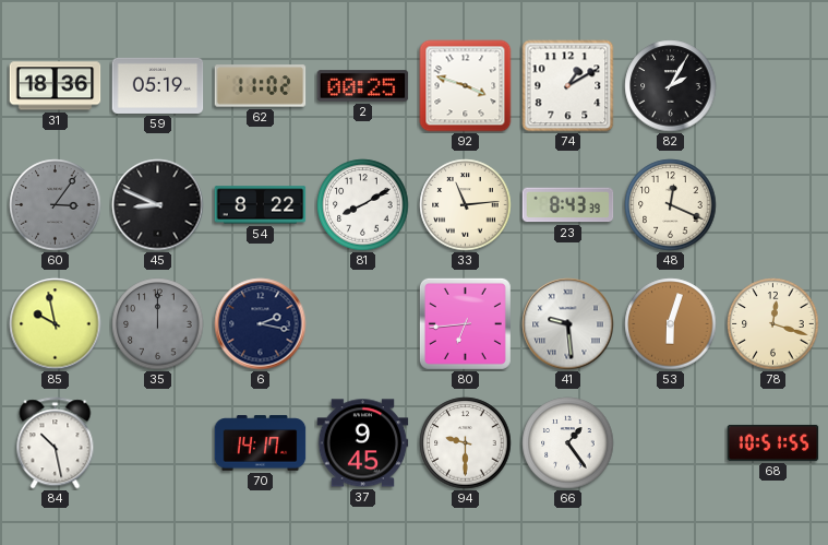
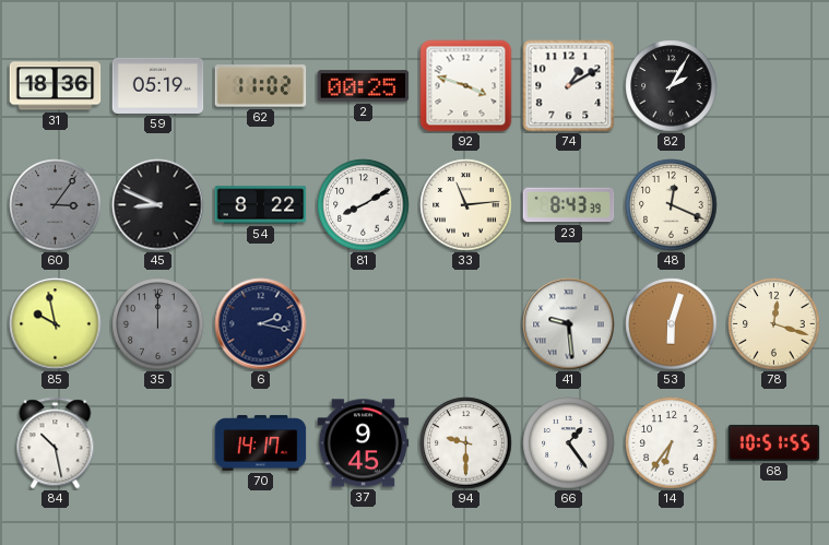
80: 6:44 -> none
14: none -> 6:36
